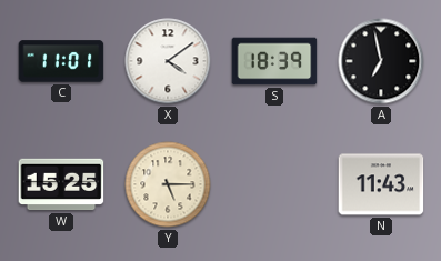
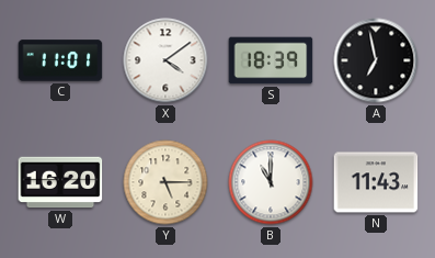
W: 15:25 -> 16:20
B: none -> 11:00
